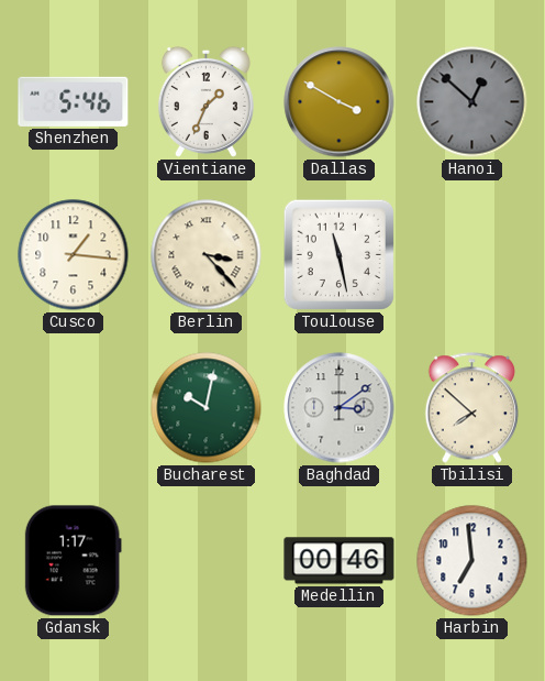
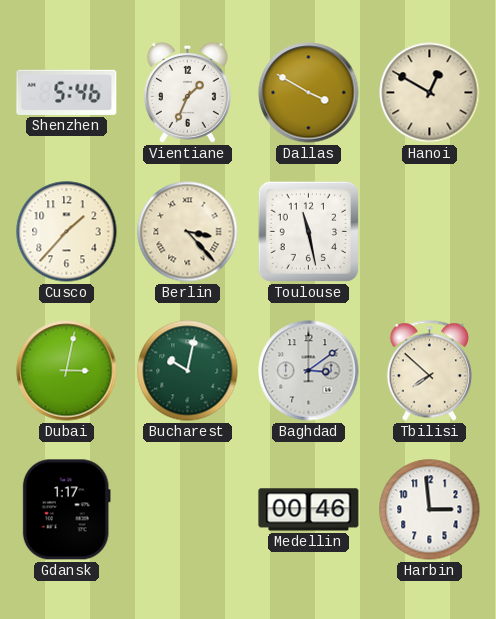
Hanoi: 12:52 -> 12:50
Hanoi dial: grey -> cream
Cusco: 1:16 -> 1:37
Dubai: none -> 3:02
Harbin: 6:59 -> 2:59
